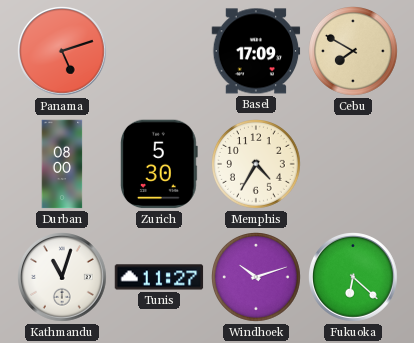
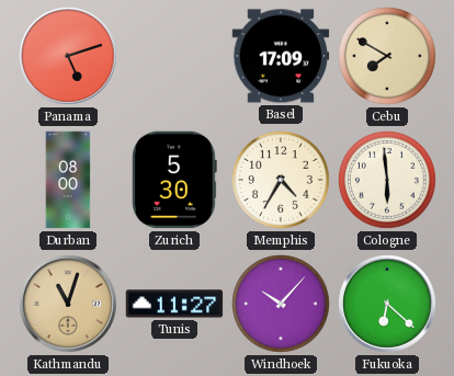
Cologne: none -> 5:59
Kathmandu dial: white -> champagne
Windhoek: 10:12 -> 10:07
